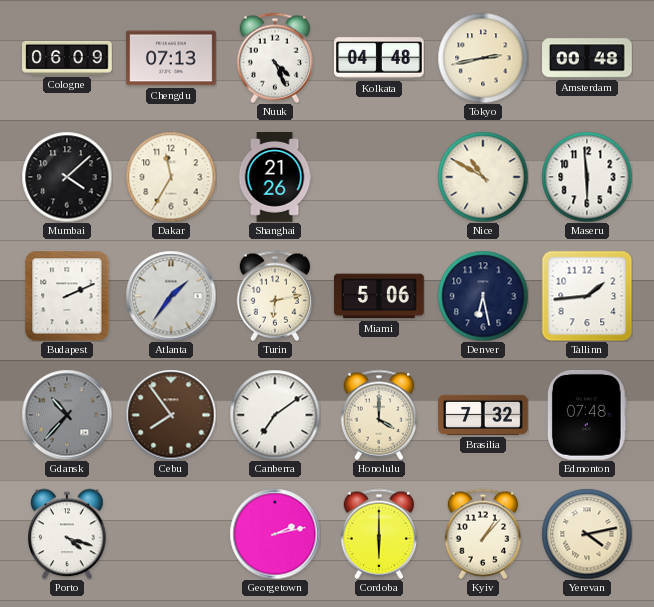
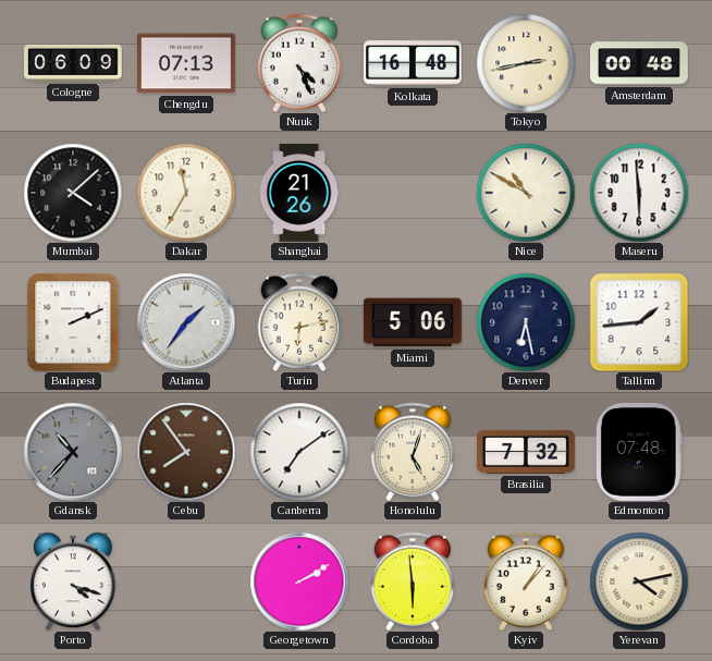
Kolkata: 04:48 -> 16:48
Honolulu: 4:00 -> 5:03
Georgetown: 2:13 -> 2:10
Cordoba: 6:00 -> 5:59
